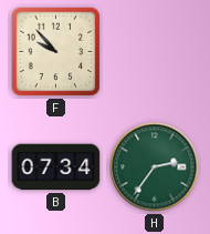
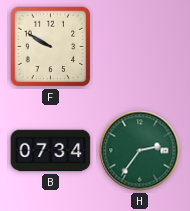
F: 9:53 -> 9:50
